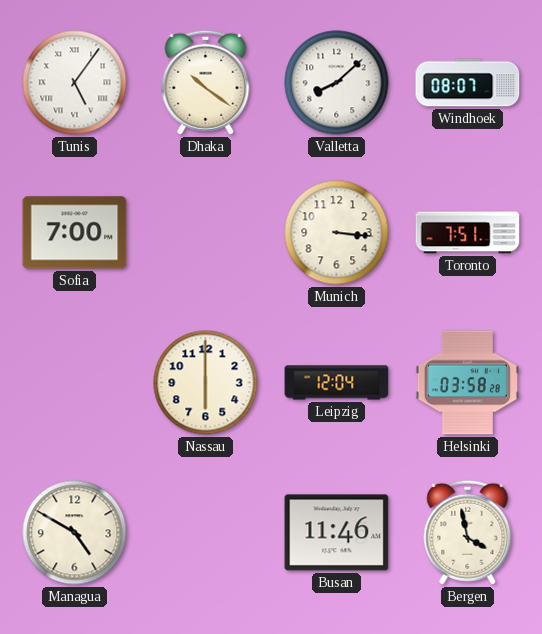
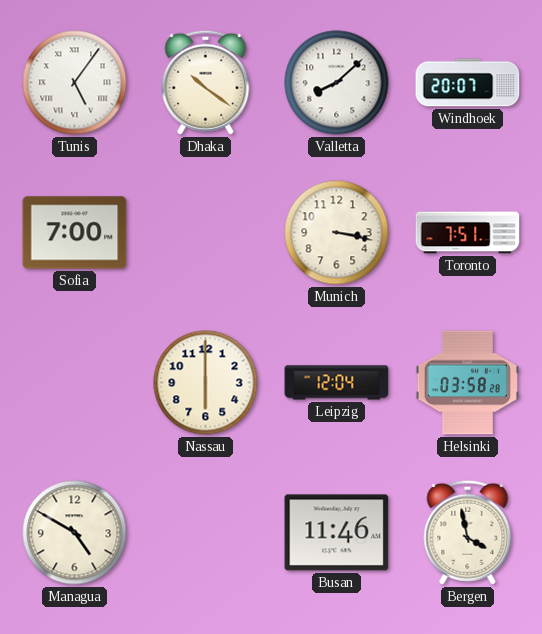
Windhoek: 08:07 -> 20:07
Munich: 3:16 -> 3:17
